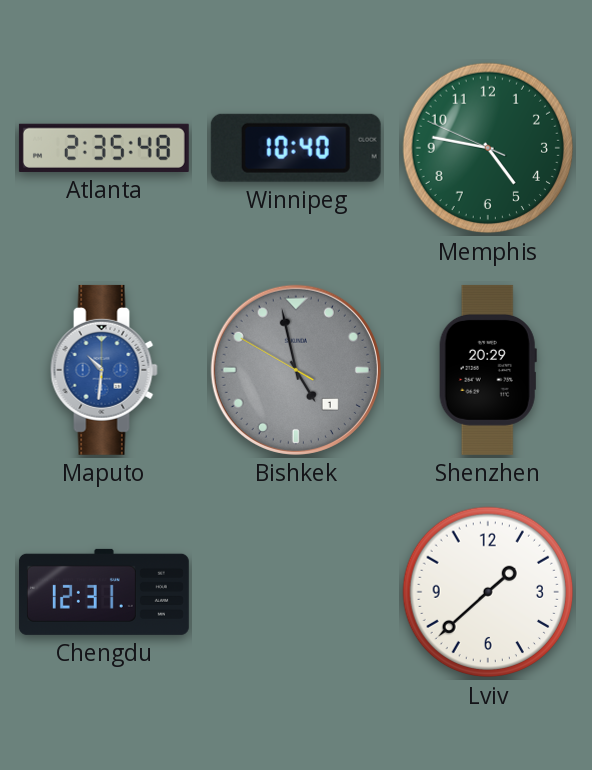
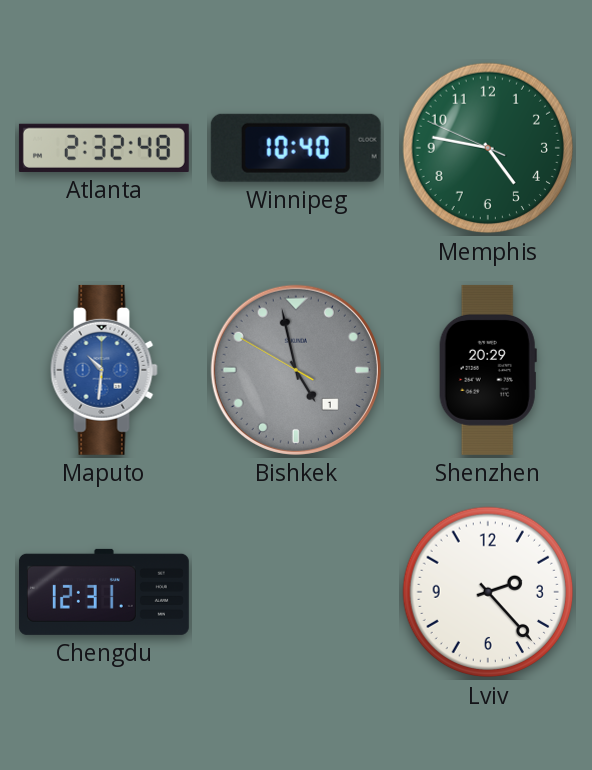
Atlanta: 2:35 -> 2:32
Lviv: 1:38 -> 2:23
